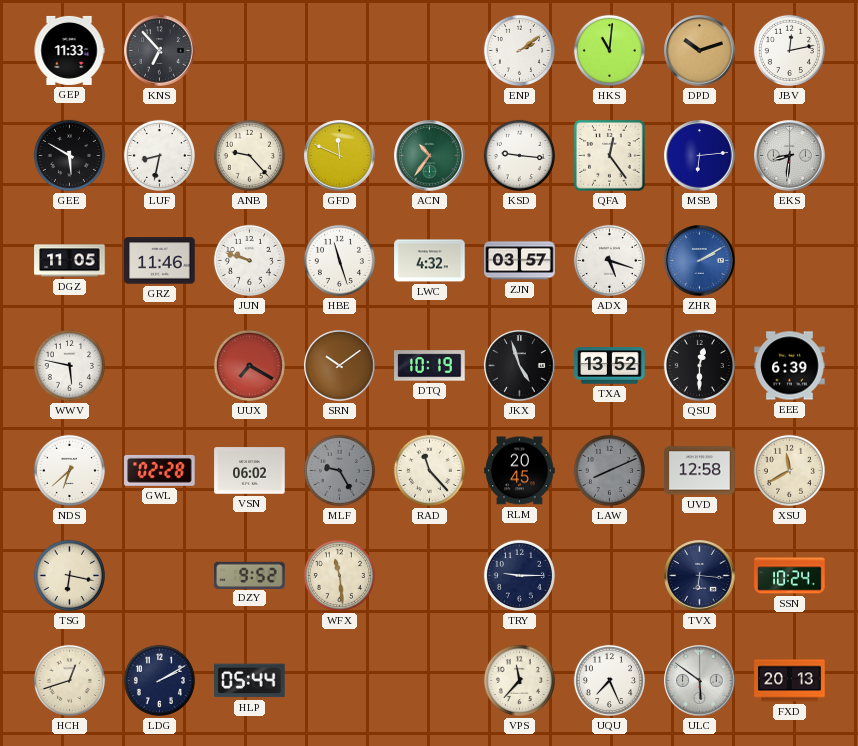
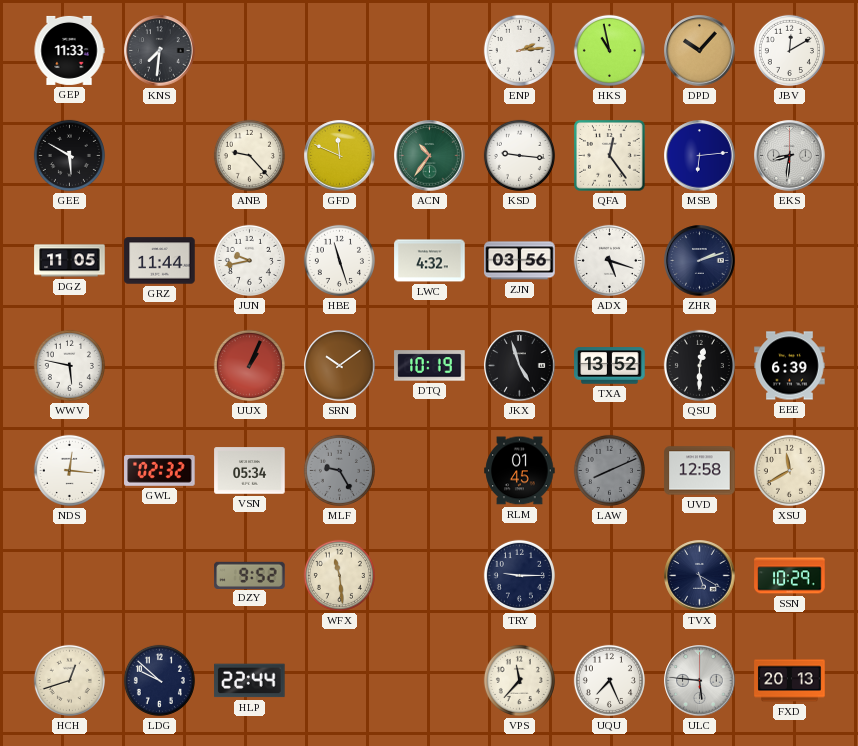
KNS: 6:53 -> 7:31
ENP: 2:09 -> 2:14
HKS: 11:01 -> 10:58
DPD: 10:12 -> 10:07
JBV: 12:13 -> 12:10
LUF: 8:32 -> none
GRZ: 11:46 -> 11:44
JUN: 9:48 -> 9:43
ZJN: 03:57 -> 03:56
ZHR: 2:10 -> 2:12
ZHR dial: blue -> navy
UUX: 7:20 -> 1:04
NDS: 6:38 -> 12:16
GWL: 02:28 -> 02:32
VSN: 06:02 -> 05:34
RAD: 11:23 -> none
RLM: 20:45 -> 01:45
TSG: 6:17 -> none
TVX: 6:16 -> 5:20
SSN: 10:24 -> 10:29
LDG: 2:10 -> 9:52
HLP: 05:44 -> 22:44
ULC: 5:51 -> 5:46
